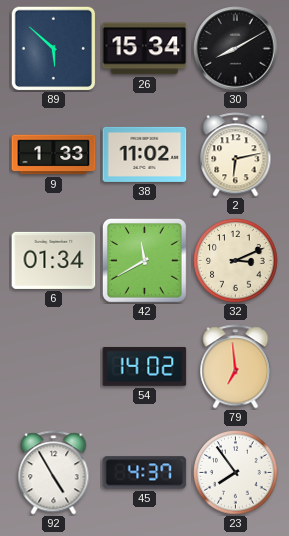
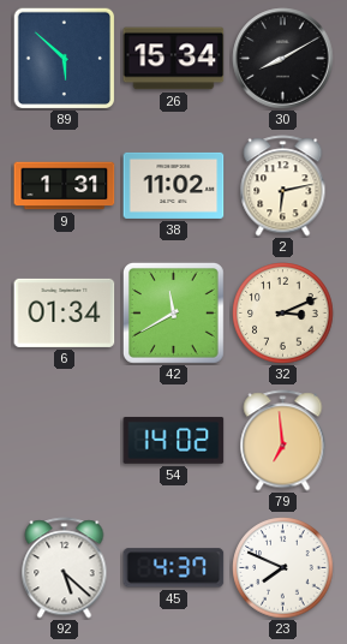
9: 1:33 -> 1:31
92: 4:55 -> 5:22
23: 7:54 -> 7:49
